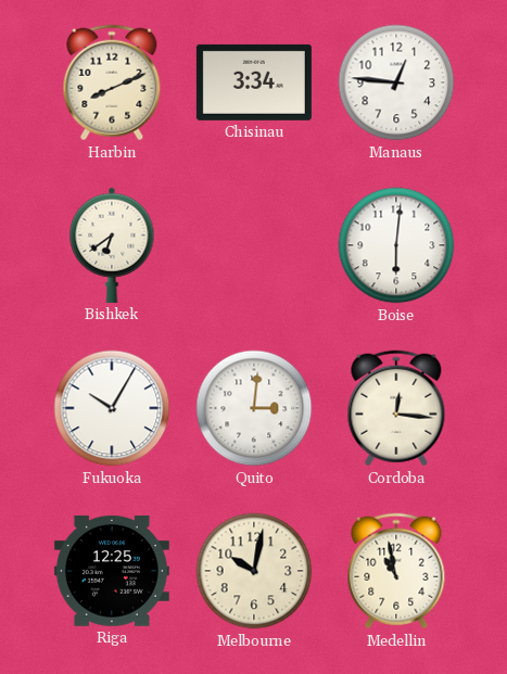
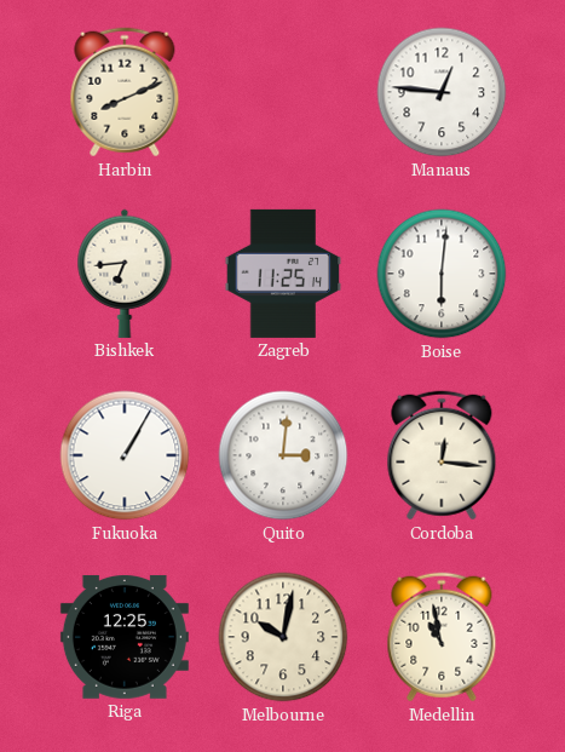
Chisinau: 3:34 -> none
Bishkek: 6:39 -> 6:44
Zagreb: none -> 11:25
Fukuoka: 10:05 -> 1:05
